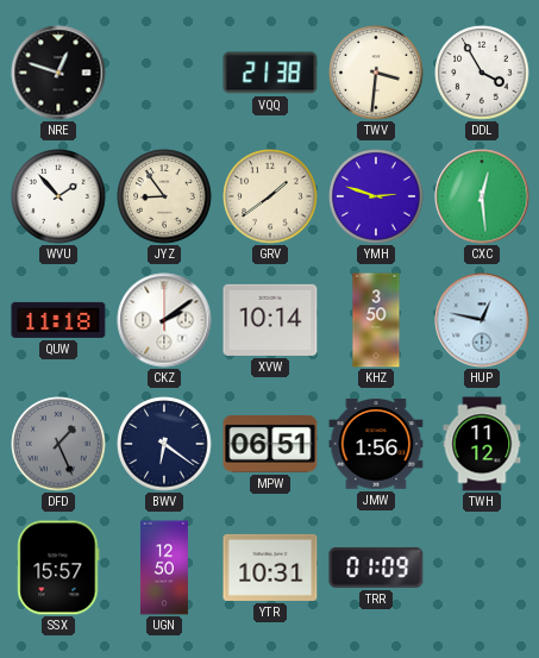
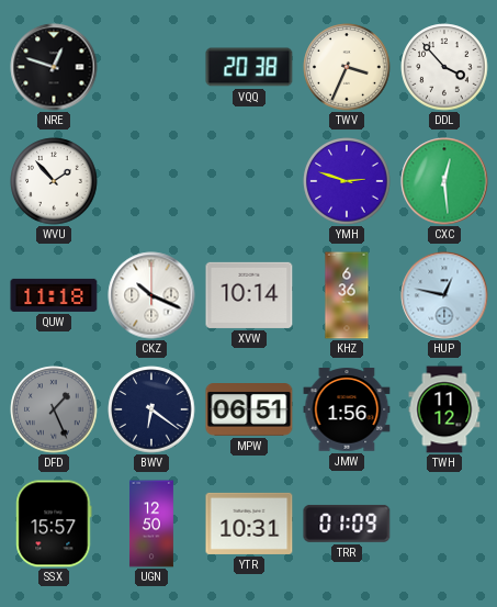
VQQ: 21:38 -> 20:38
TWV: 3:31 -> 3:34
DDL: 3:55 -> 3:53
JYZ: 8:54 -> none
GRV: 1:39 -> none
CKZ: 2:09 -> 10:19
KHZ: 3:50 -> 6:36
